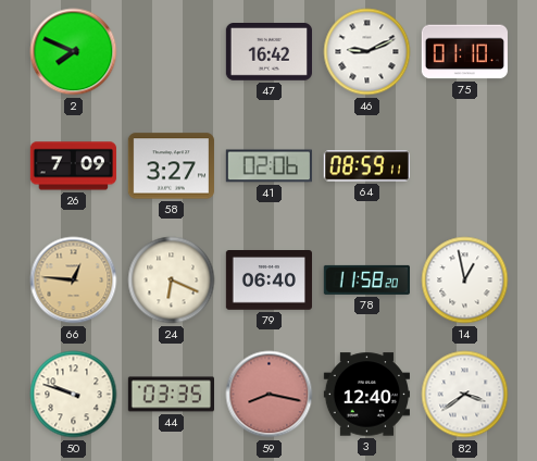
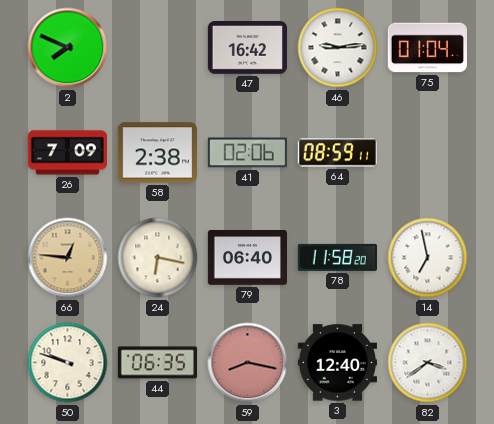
46: 9:11 -> 9:14
75: 01:10 -> 01:04
58: 3:27 -> 2:38
24: 6:19 -> 6:17
14: 12:58 -> 6:58
44: 03:35 -> 06:35
